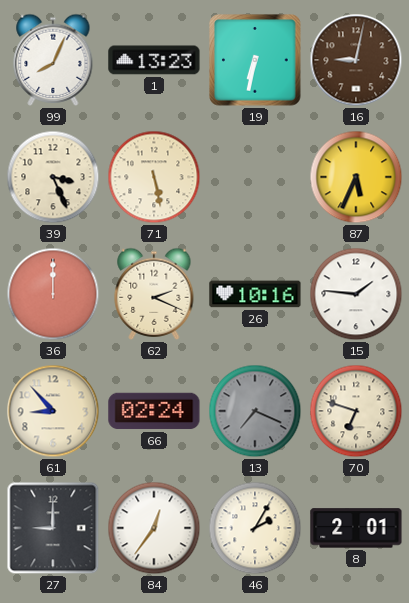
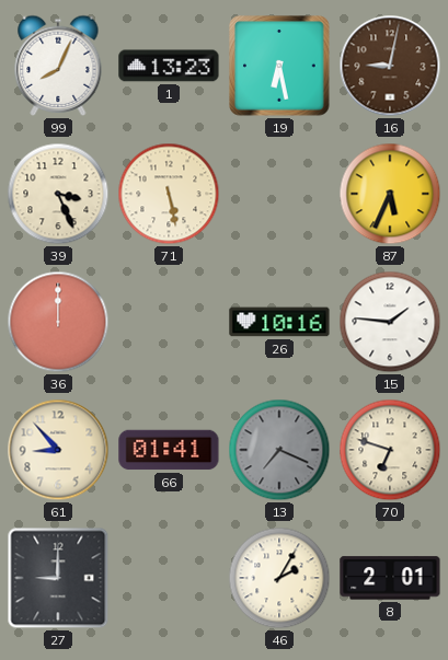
19: 6:32 -> 6:28
62: 2:19 -> none
66: 02:24 -> 01:41
84: 12:36 -> none
